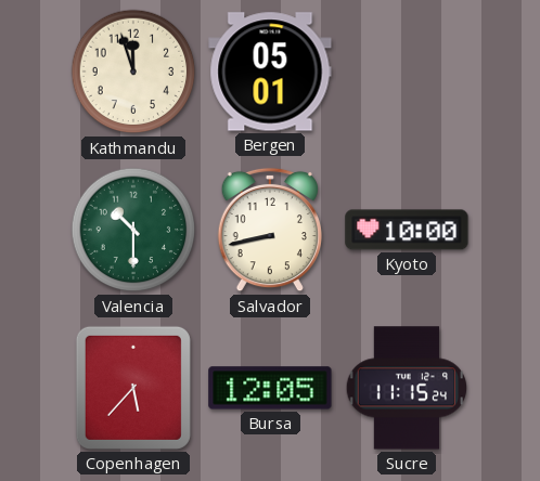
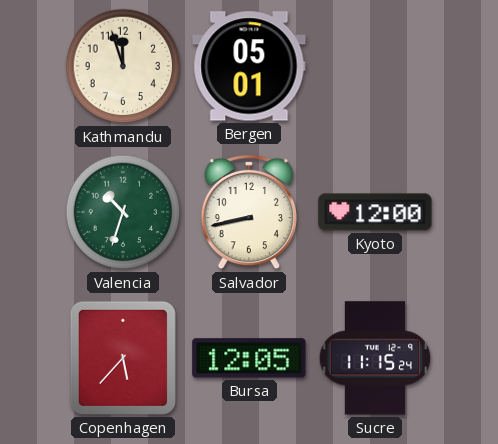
Valencia: 10:30 -> 10:33
Kyoto: 10:00 -> 12:00
